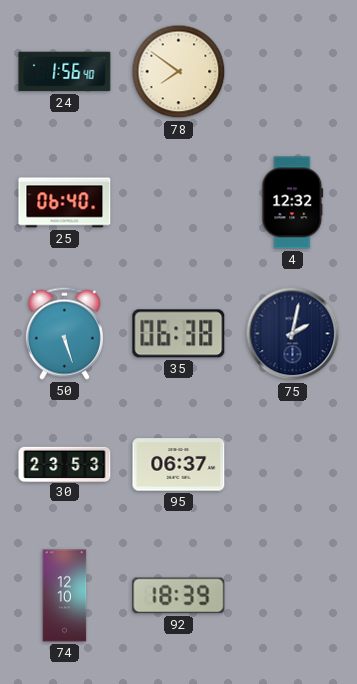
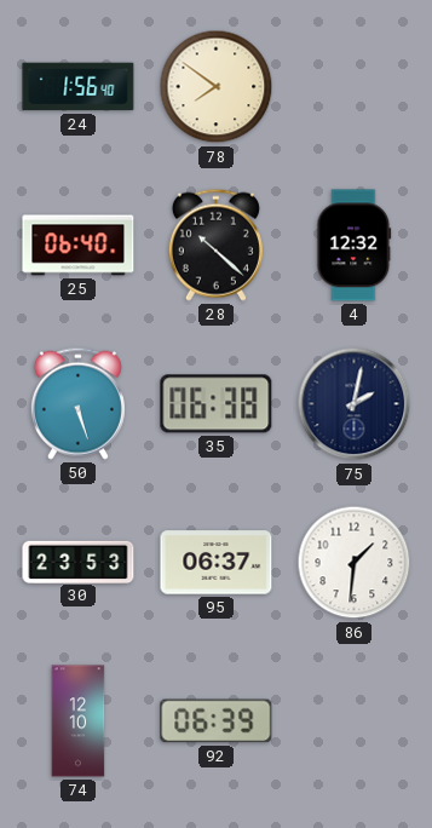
28: none -> 10:22
86: none -> 1:31
92: 18:39 -> 06:39
